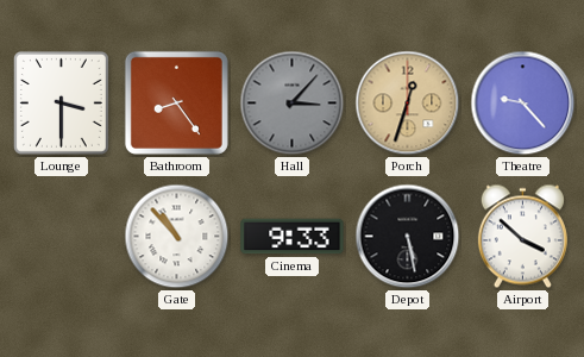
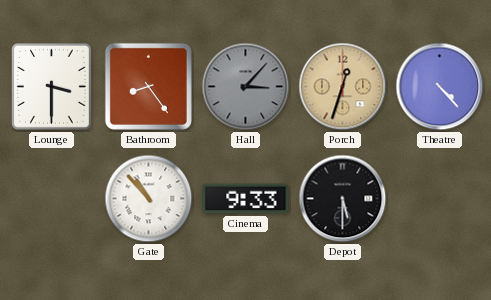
Theatre: 9:23 -> 4:23
Depot: 5:28 -> 5:30
Airport: 3:52 -> none
